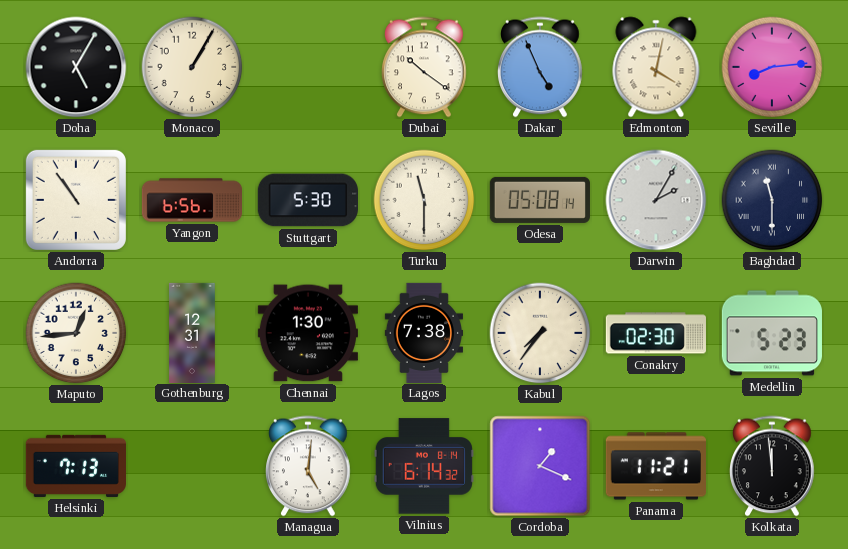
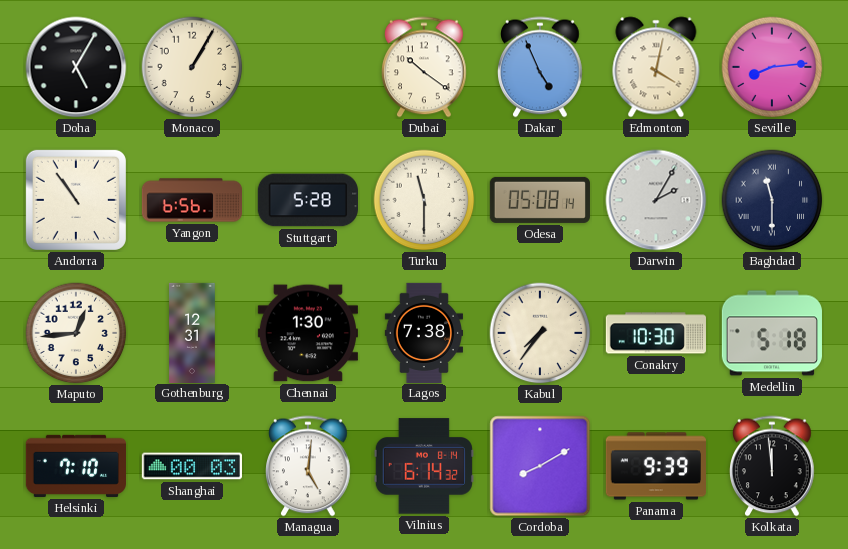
Stuttgart: 5:30 -> 5:28
Conakry: 02:30 -> 10:30
Medellin: 5:23 -> 5:18
Helsinki: 7:13 -> 7:10
Shanghai: none -> 00:03
Cordoba: 1:19 -> 8:10
Panama: 11:21 -> 9:39
